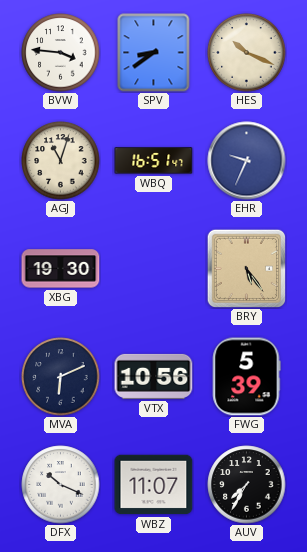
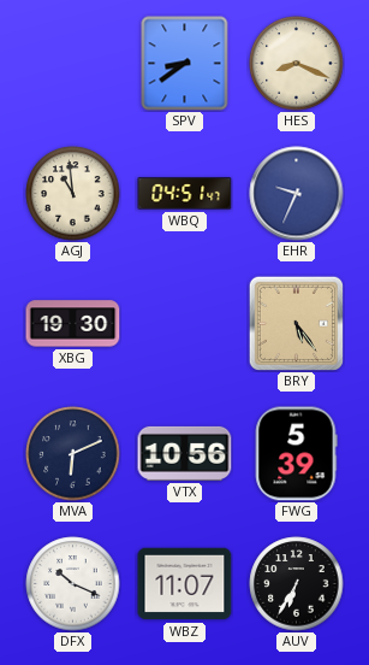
BVW: 3:46 -> none
HES: 10:19 -> 8:19
AGJ: 11:03 -> 10:59
WBQ: 16:51 -> 04:51
AUV: 7:35 -> 6:35
